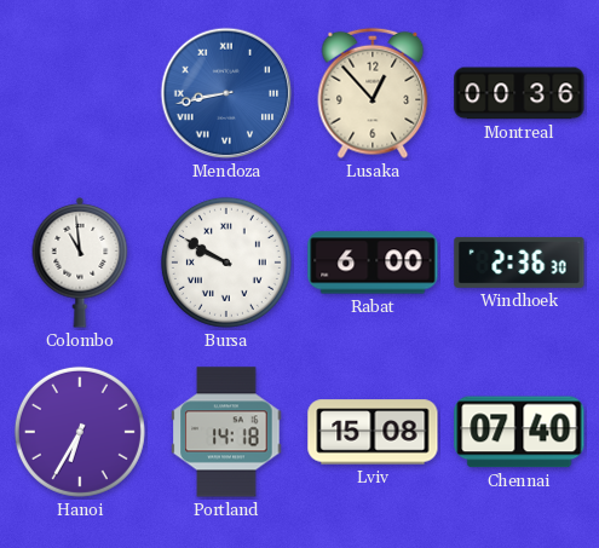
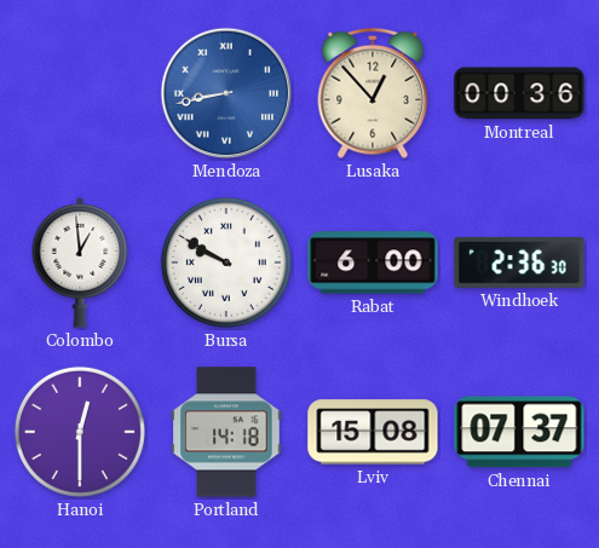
Colombo: 10:59 -> 12:59
Hanoi: 6:35 -> 12:30
Chennai: 07:40 -> 07:37
